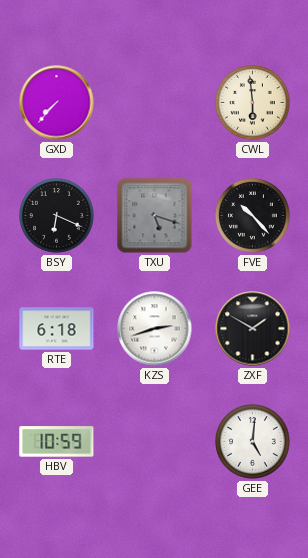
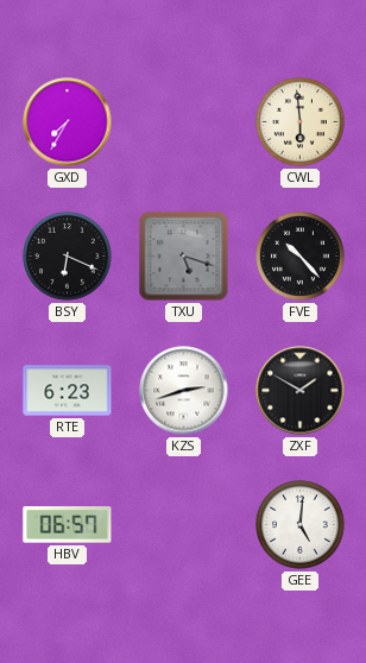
GXD: 7:37 -> 7:35
RTE: 6:18 -> 6:23
HBV: 10:59 -> 06:57
